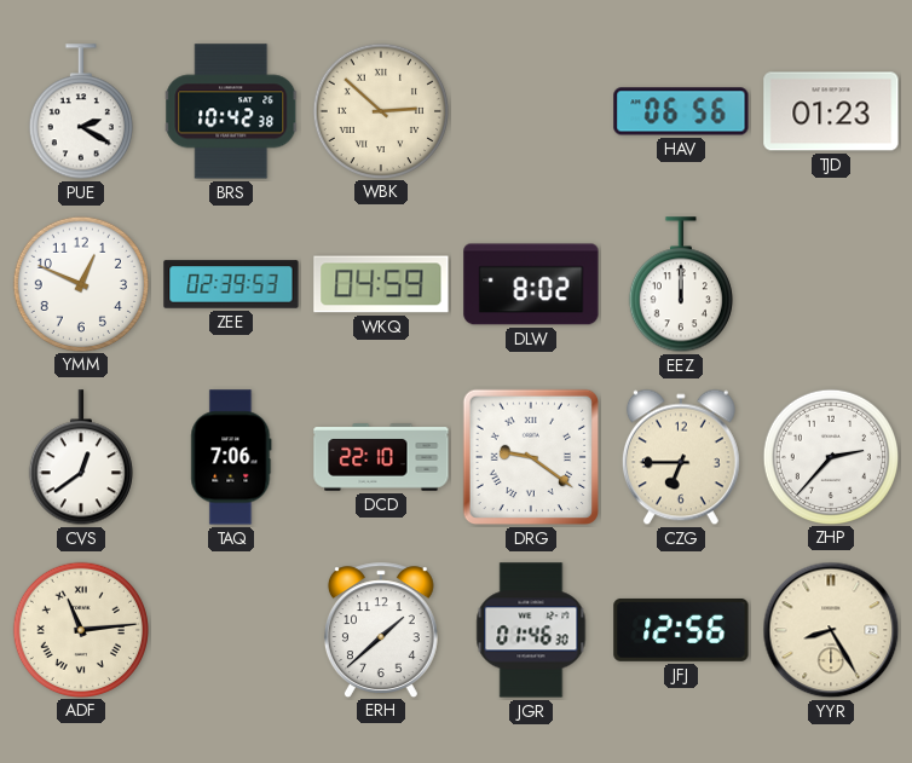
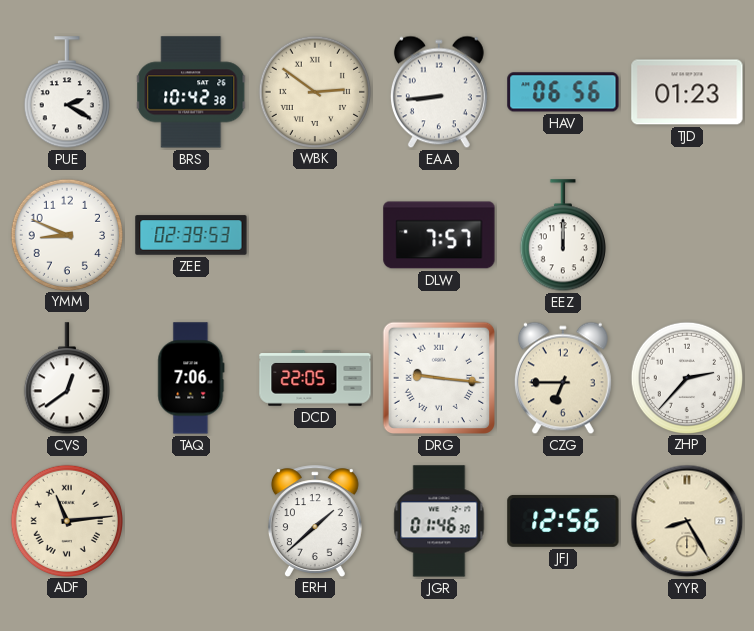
WBK: 2:52 -> 2:51
EAA: none -> 8:44
YMM: 12:49 -> 8:49
WKQ: 04:59 -> none
DLW: 8:02 -> 7:57
DCD: 22:10 -> 22:05
DRG: 9:21 -> 9:16
